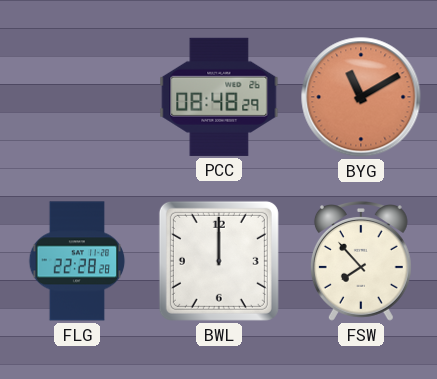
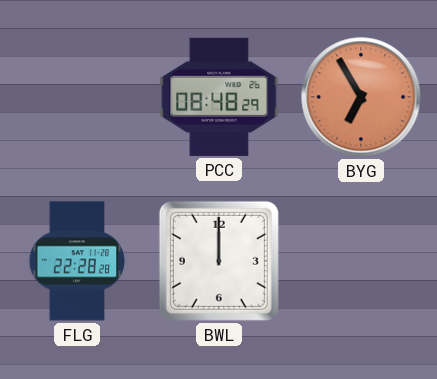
BYG: 11:10 -> 6:55
FSW: 7:53 -> none
